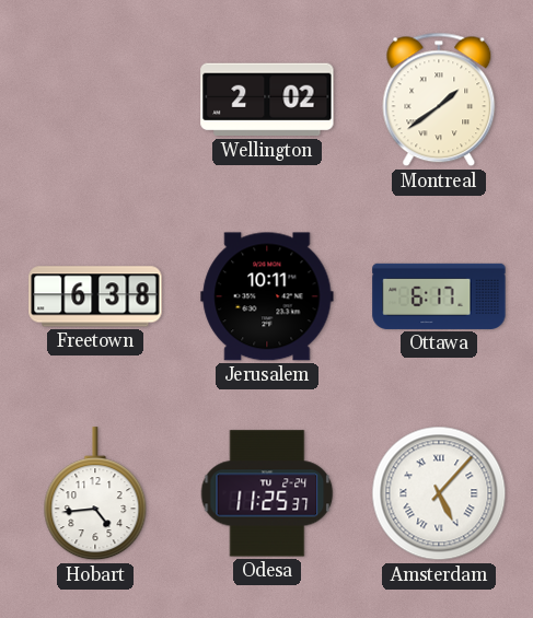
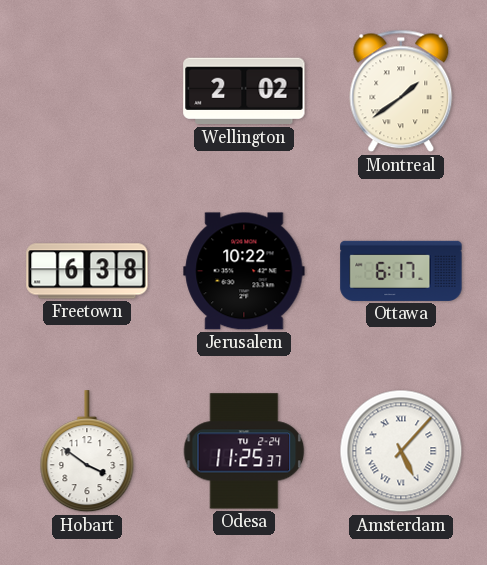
Jerusalem: 10:11 -> 10:22
Hobart: 4:44 -> 3:51
